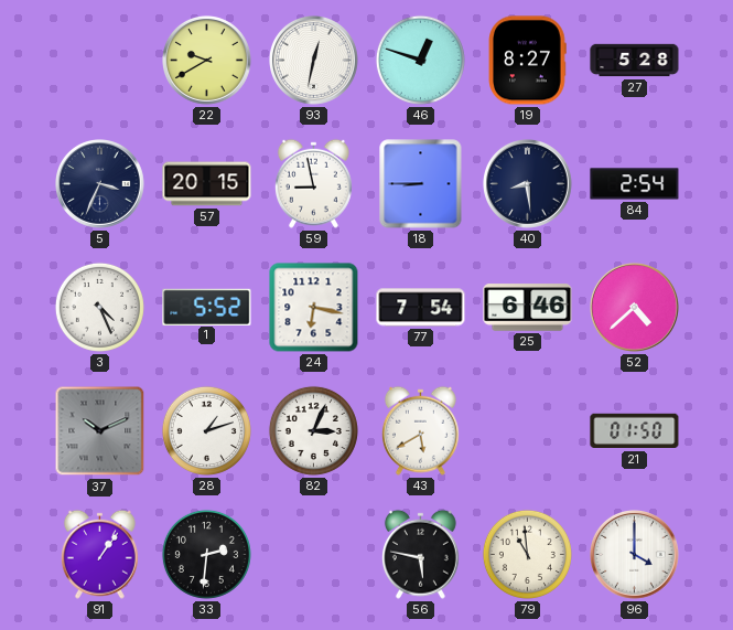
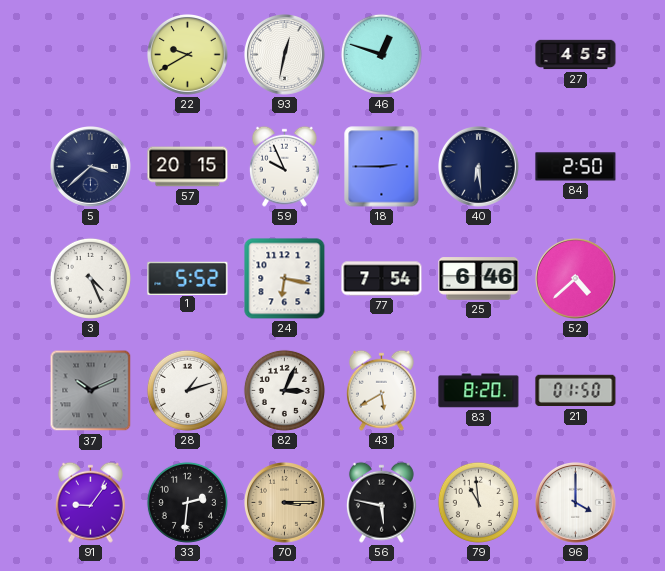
19: 8:27 -> none
27: 5:28 -> 4:55
5: 3:34 -> 3:38
59: 8:58 -> 9:56
18: 8:45 -> 2:45
40: 8:29 -> 6:29
84: 2:54 -> 2:50
83: none -> 8:20
91: 1:06 -> 9:06
70: none -> 3:15
